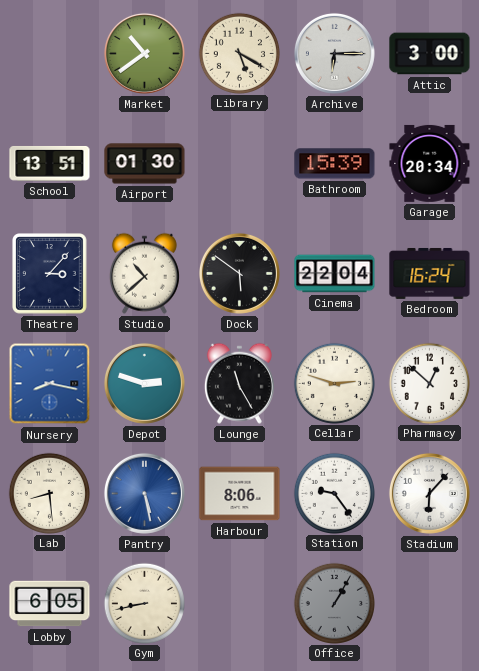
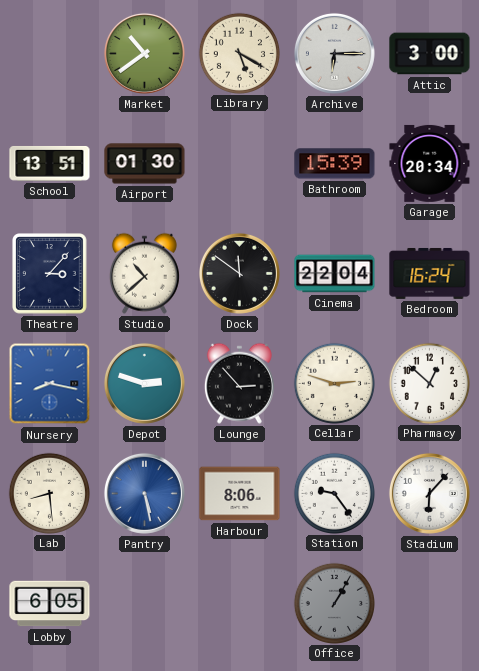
Dock: 5:51 -> 11:51
Lounge: 11:25 -> 2:53
Gym: 8:43 -> none
